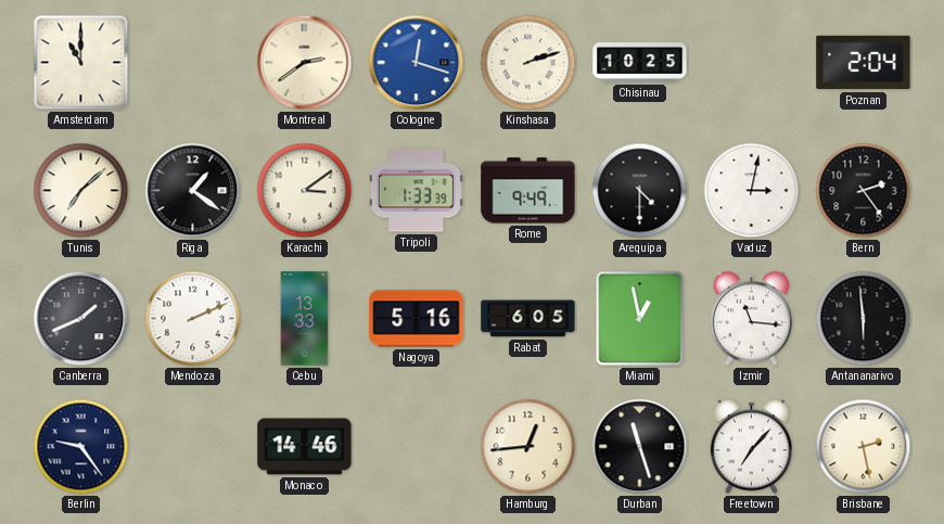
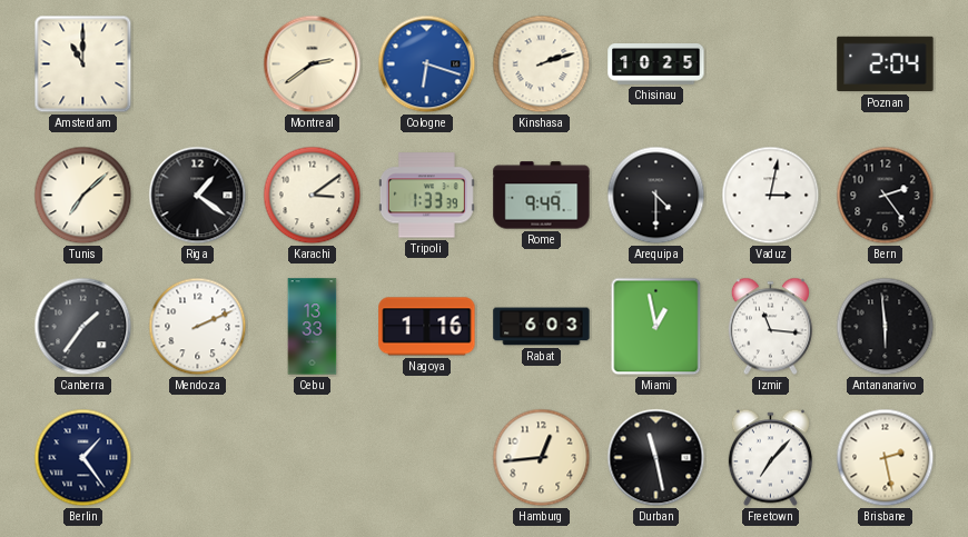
Cologne: 12:18 -> 6:18
Canberra: 1:41 -> 1:36
Nagoya: 5:16 -> 1:16
Rabat: 6:05 -> 6:03
Berlin: 9:24 -> 1:24
Monaco: 14:46 -> none
Durban: 11:27 -> 11:28
